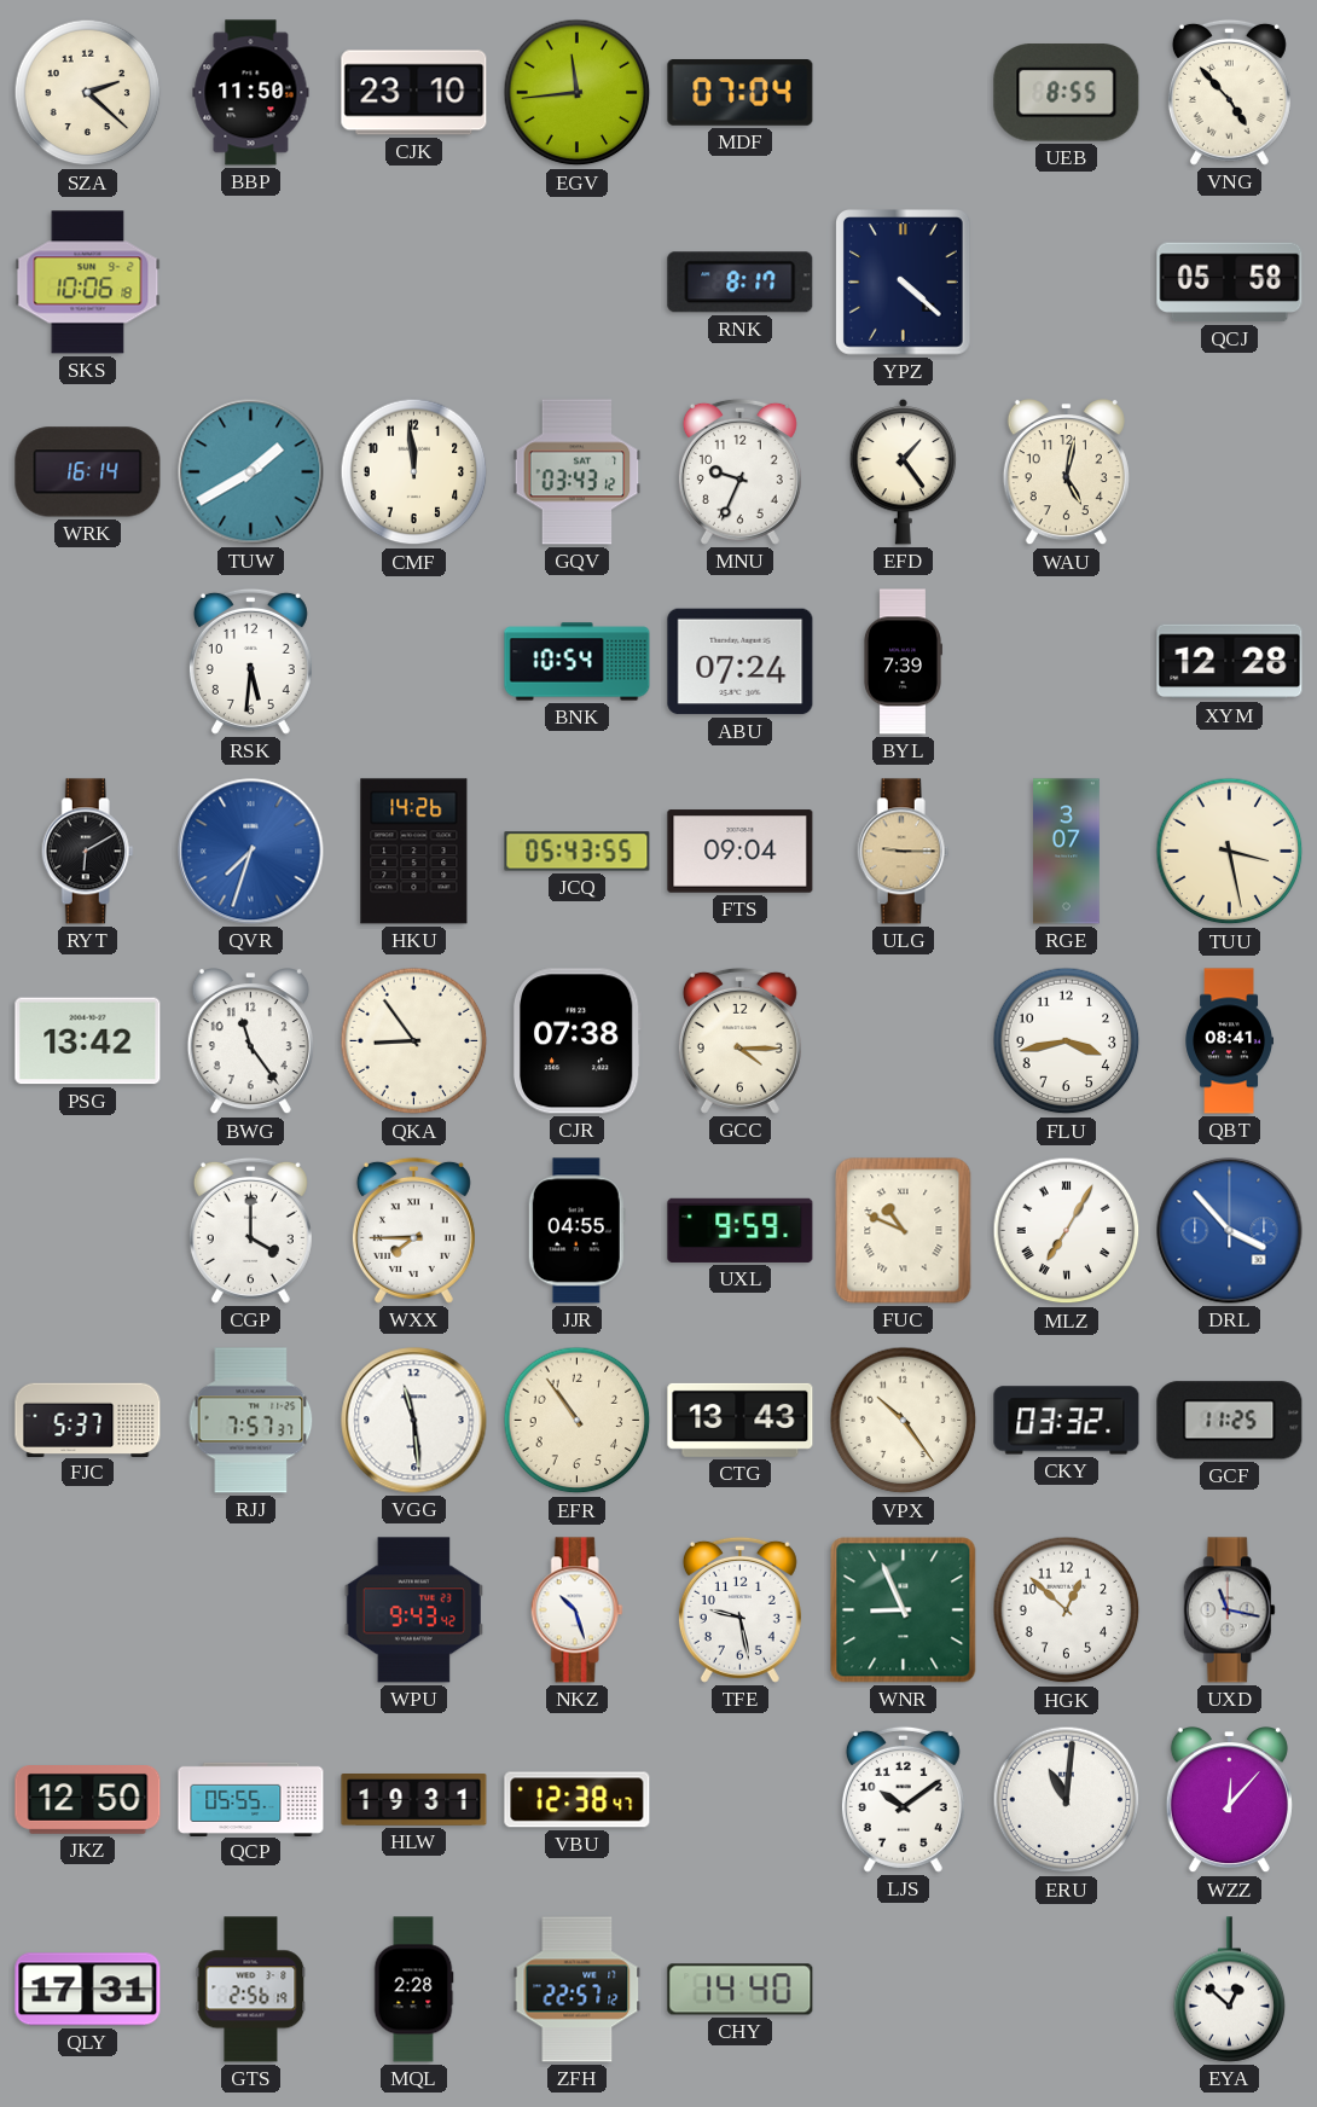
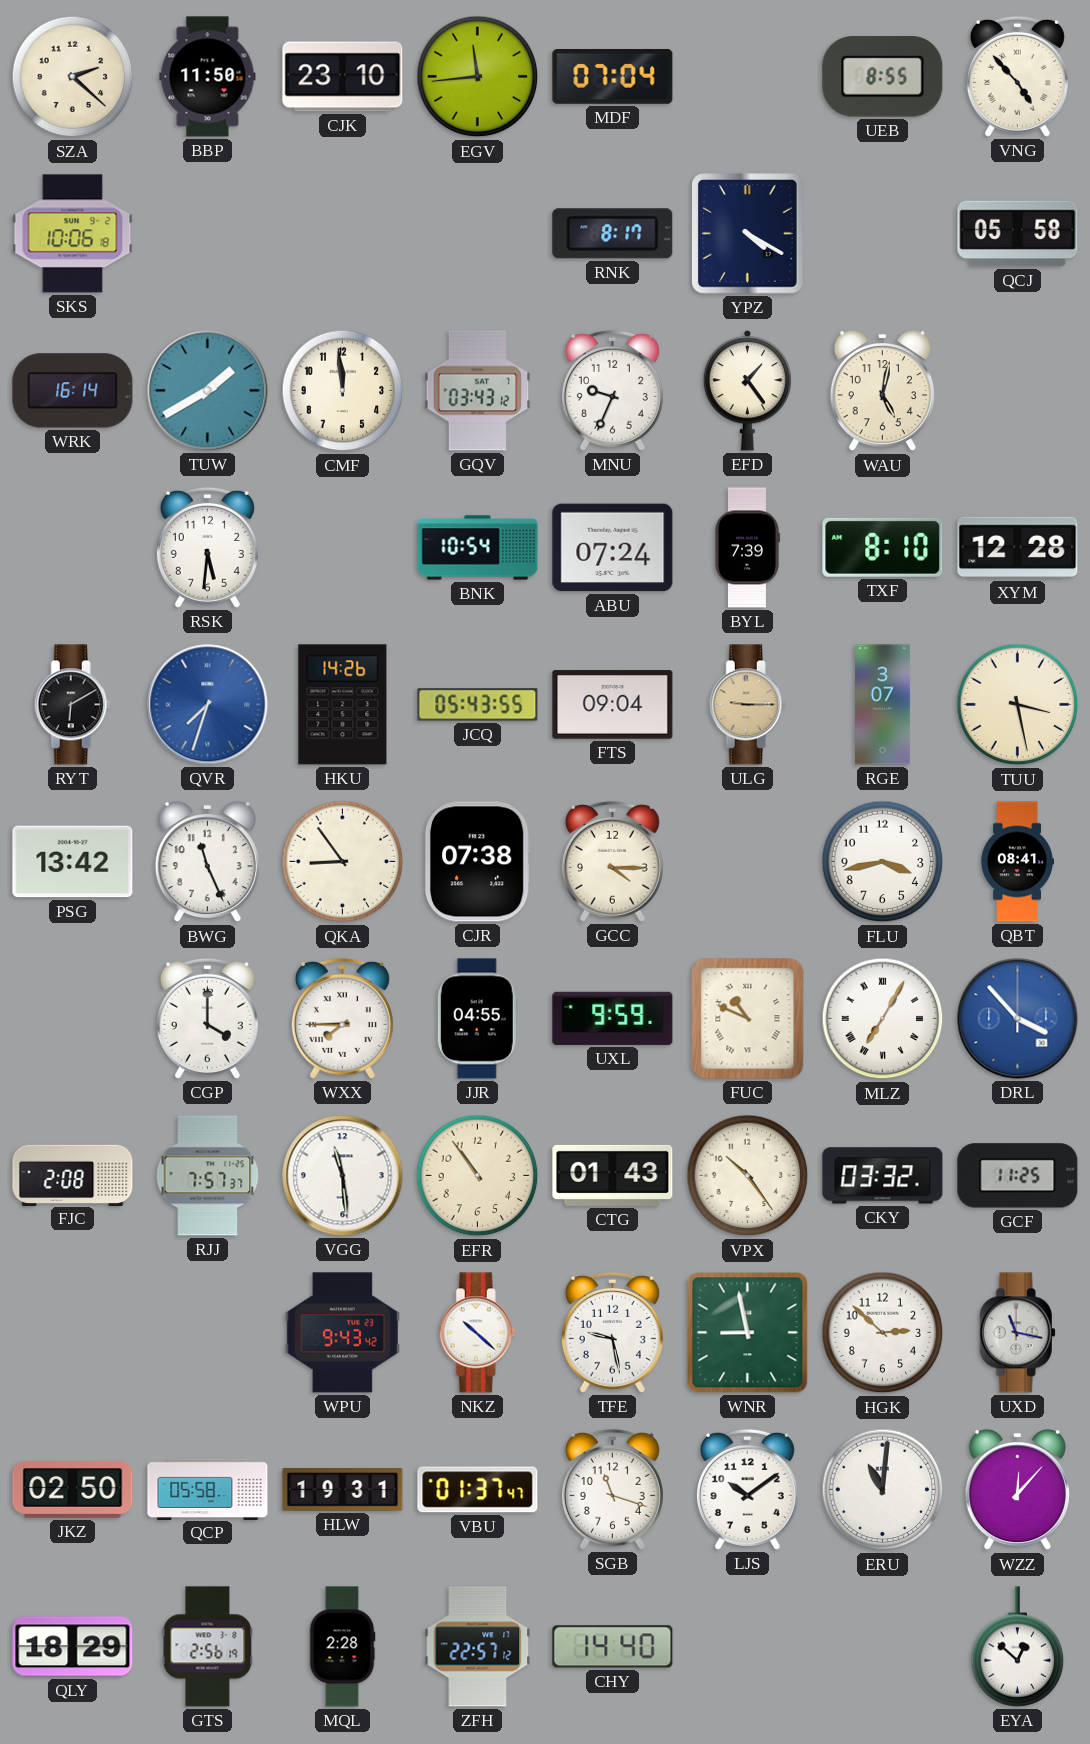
YPZ: 4:22 -> 4:20
TXF: none -> 8:10
BWG: 11:24 -> 11:26
FJC: 5:37 -> 2:08
CTG: 13:43 -> 01:43
NKZ: 10:27 -> 10:22
WNR: 8:56 -> 8:58
HGK: 12:52 -> 2:52
JKZ: 12:50 -> 02:50
QCP: 05:55 -> 05:58
VBU: 12:38 -> 01:37
SGB: none -> 11:18
QLY: 17:31 -> 18:29
